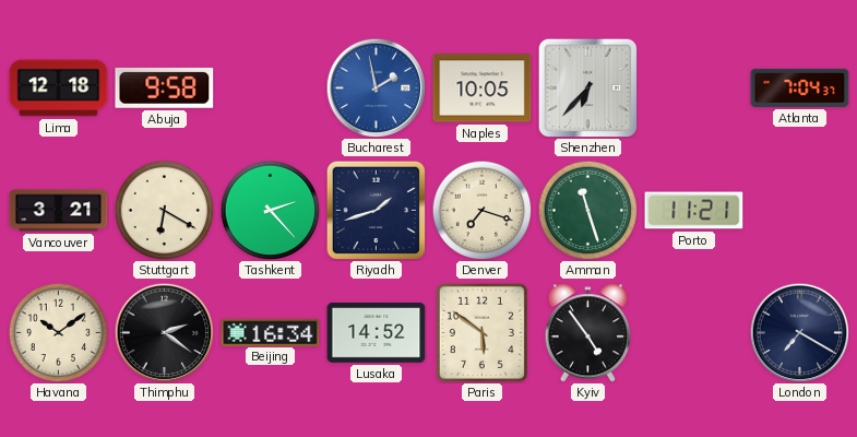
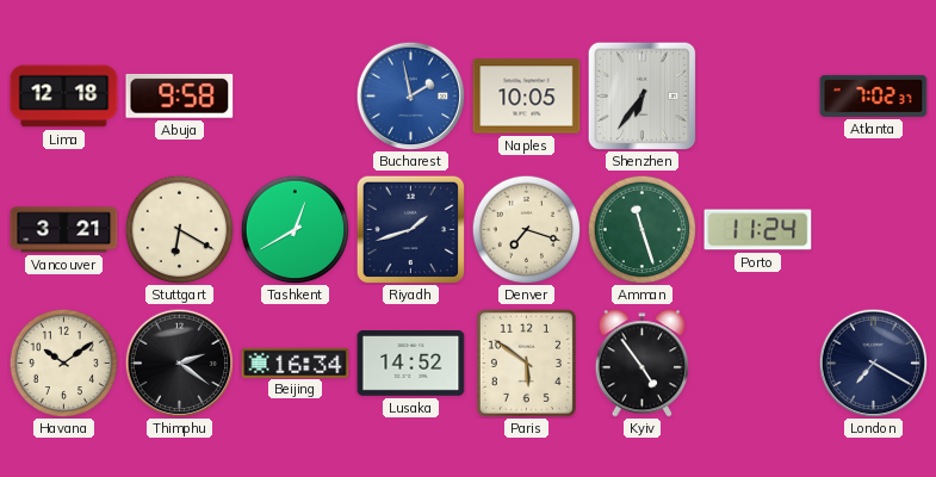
Shenzhen: 6:37 -> 6:36
Atlanta: 7:04 -> 7:02
Tashkent: 2:23 -> 12:40
Porto: 11:21 -> 11:24
